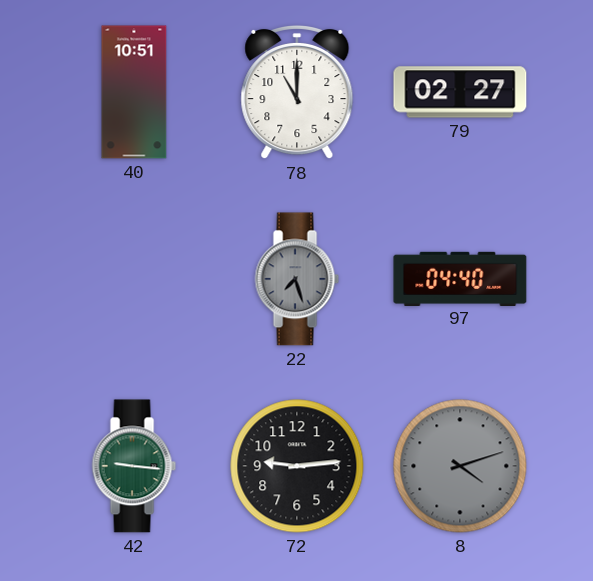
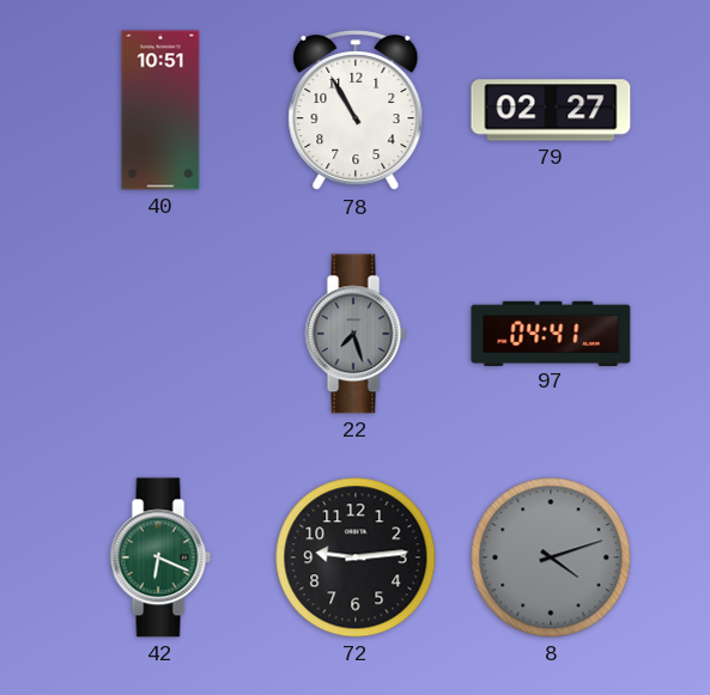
78: 11:00 -> 10:55
97: 04:40 -> 04:41
42: 9:16 -> 6:19
